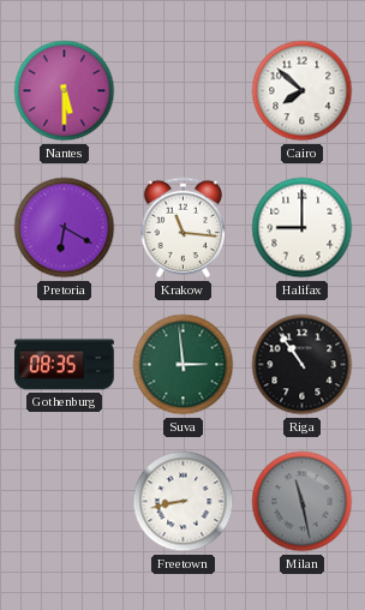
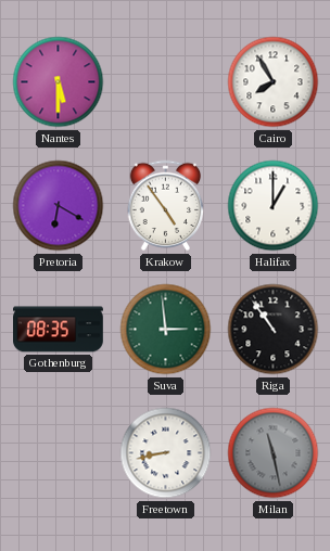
Cairo: 7:52 -> 7:55
Krakow: 11:16 -> 4:54
Halifax: 9:00 -> 1:00
